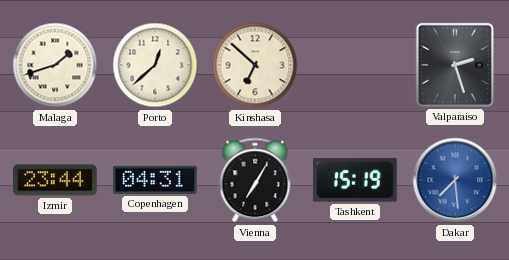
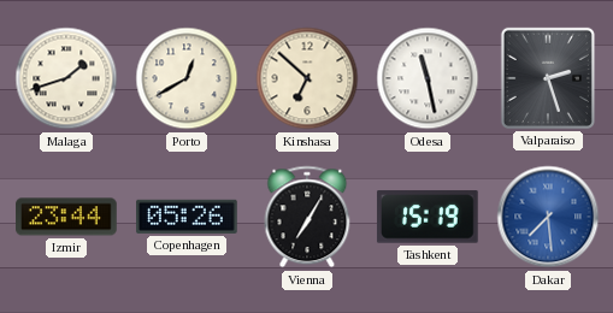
Porto: 12:38 -> 12:40
Odesa: none -> 11:28
Copenhagen: 04:31 -> 05:26
